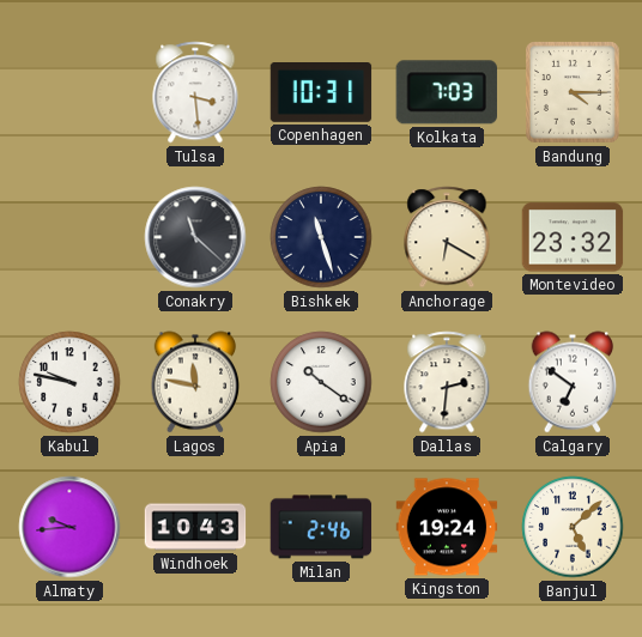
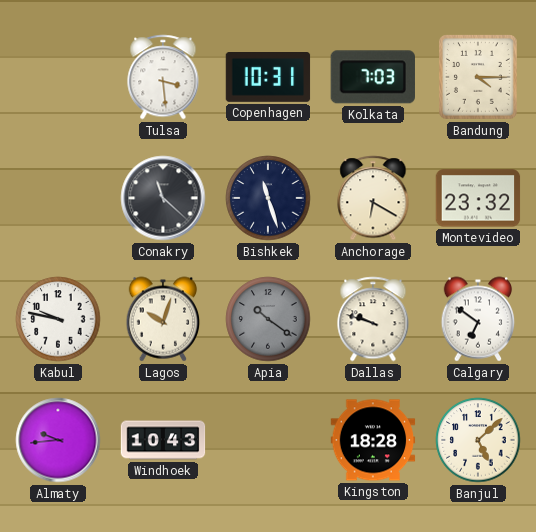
Lagos: 11:47 -> 10:03
Apia dial: white -> grey
Dallas: 2:31 -> 9:48
Milan: 2:46 -> none
Kingston: 19:24 -> 18:28
